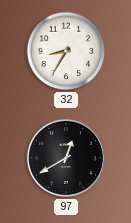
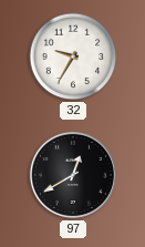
32: 8:35 -> 9:35
